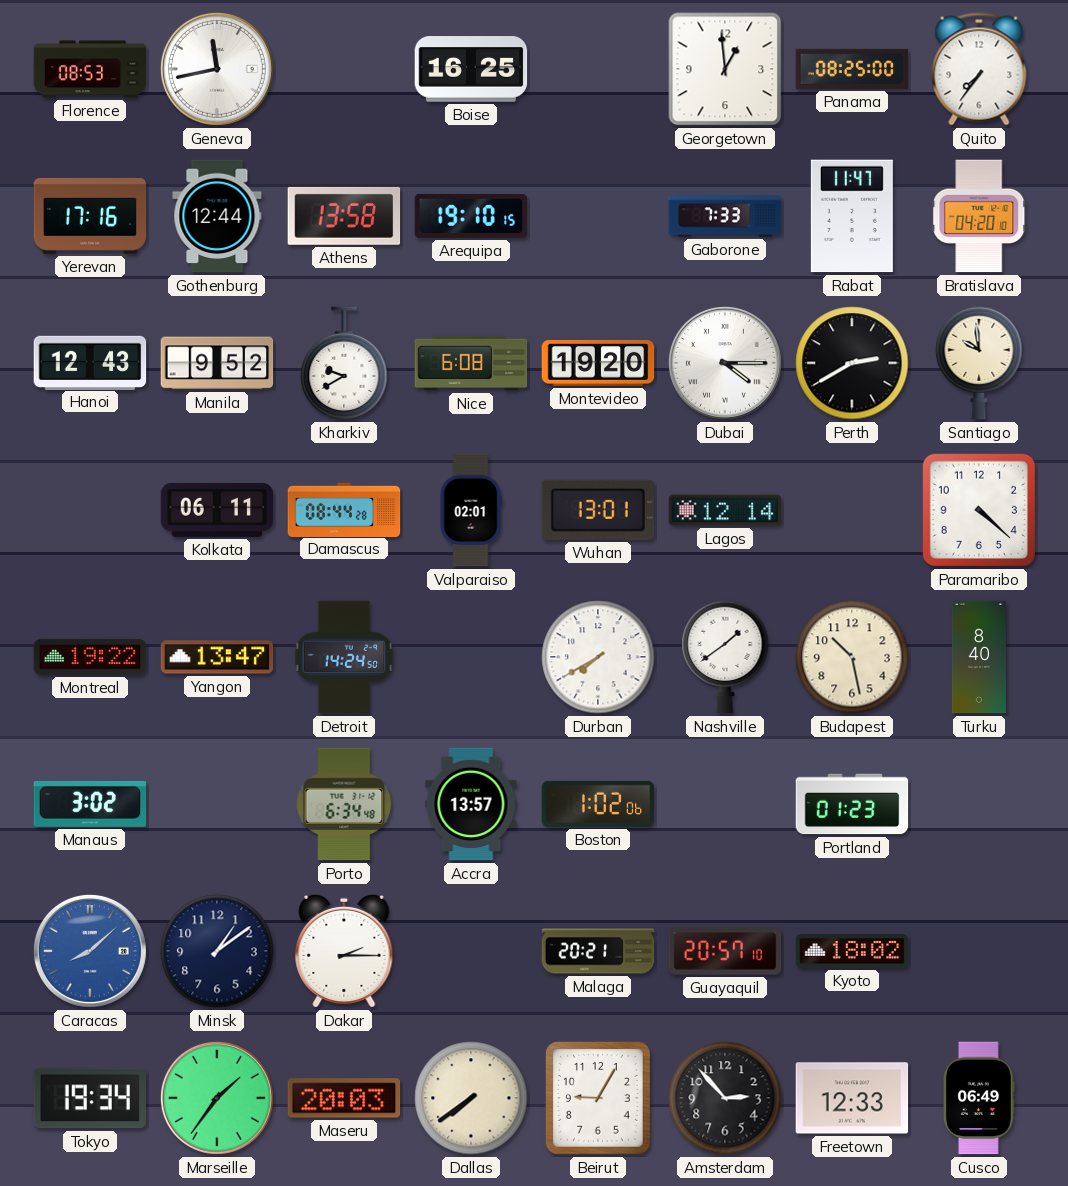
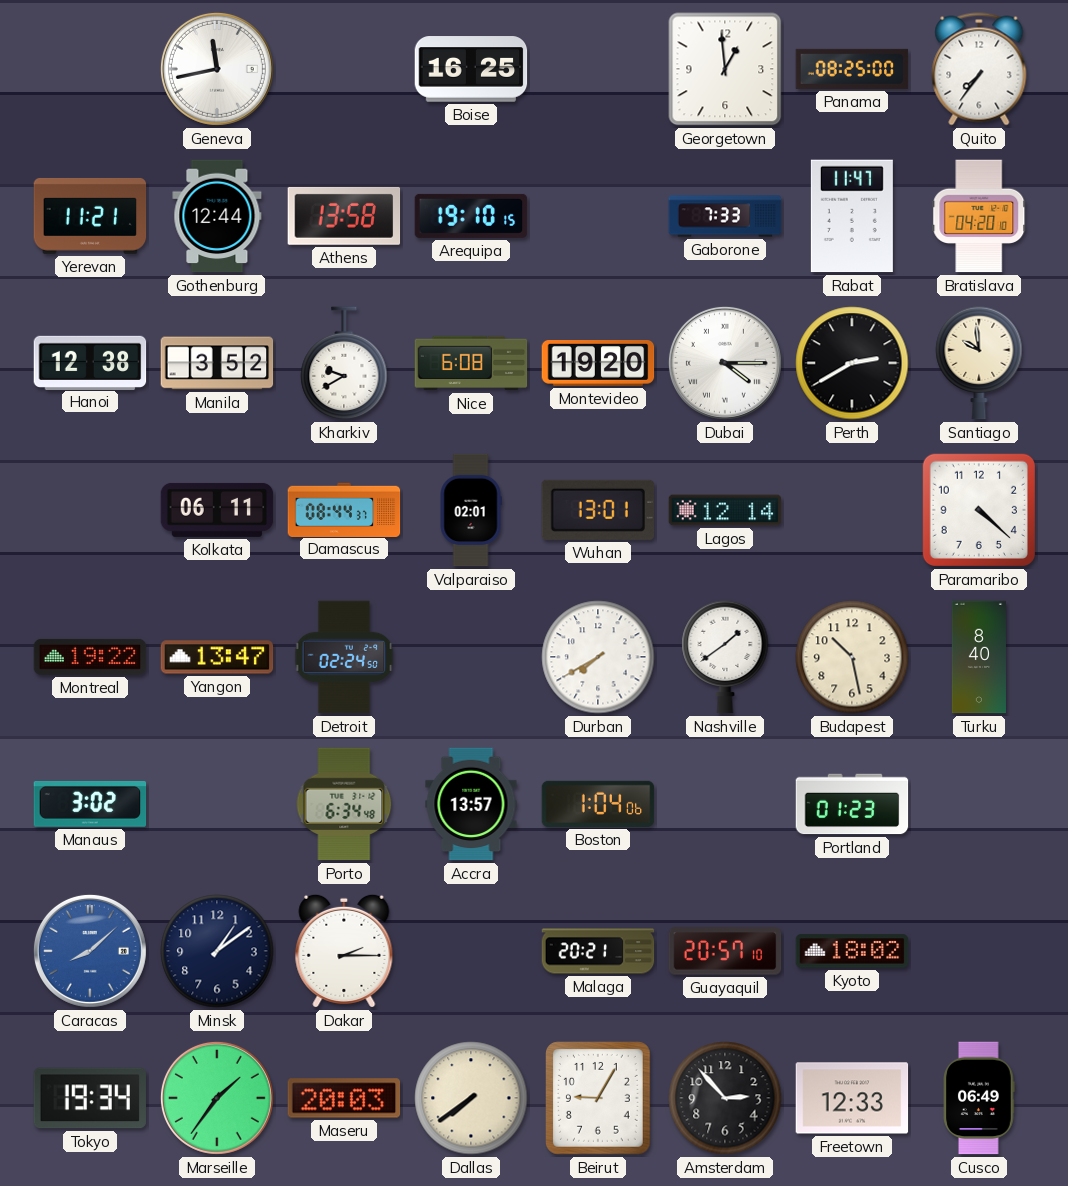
Florence: 08:53 -> none
Yerevan: 17:16 -> 11:21
Hanoi: 12:43 -> 12:38
Manila: 9:52 -> 3:52
Damascus: 08:44:28 -> 08:44:37
Detroit: 14:24 -> 02:24
Boston: 1:02 -> 1:04
